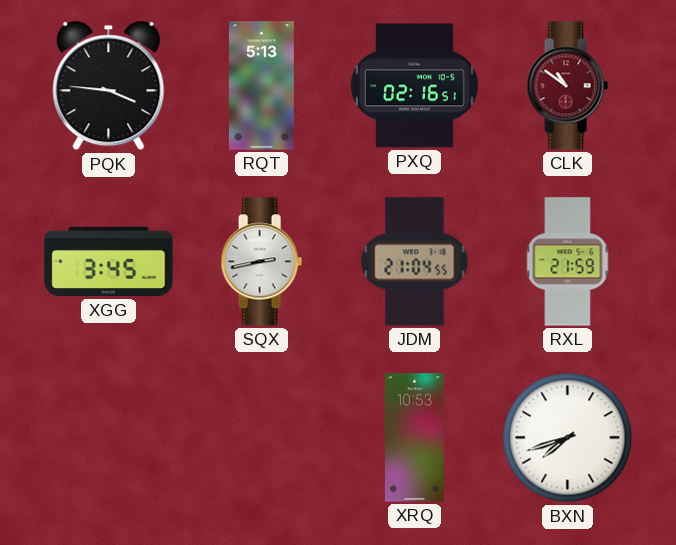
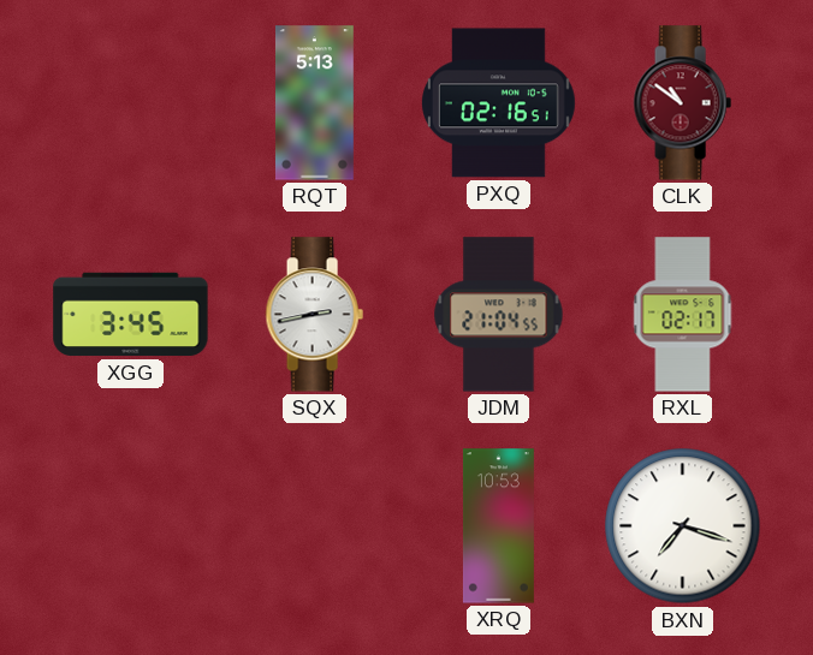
PQK: 3:46 -> none
RXL: 21:59 -> 02:17
BXN: 7:42 -> 7:18
